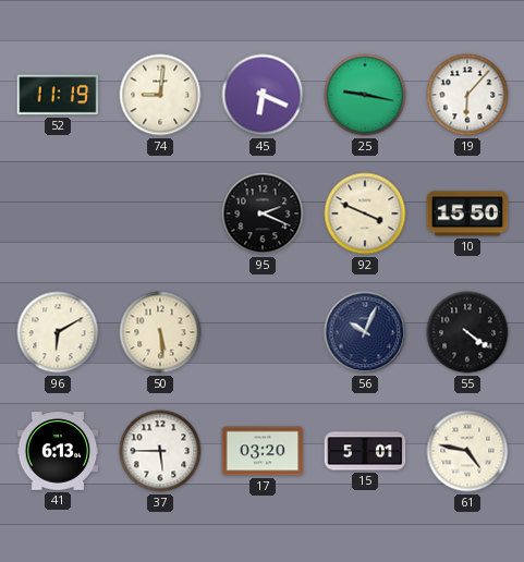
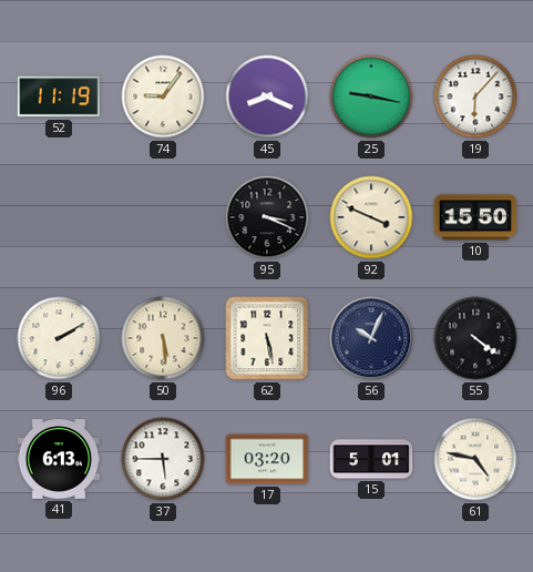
74: 9:01 -> 9:06
45: 6:19 -> 8:19
95: 2:19 -> 3:19
96: 6:10 -> 2:10
62: none -> 5:28
